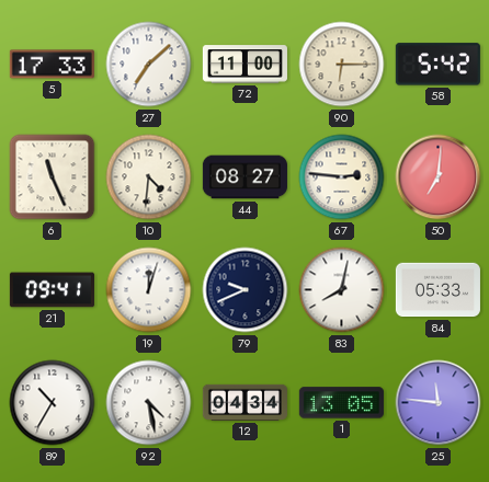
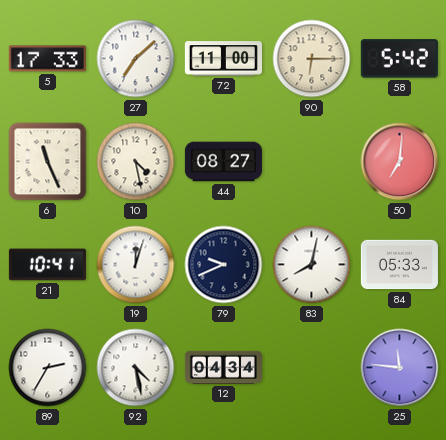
10: 4:31 -> 4:28
67: 2:46 -> none
21: 09:41 -> 10:41
89: 10:35 -> 2:35
1: 13:05 -> none
